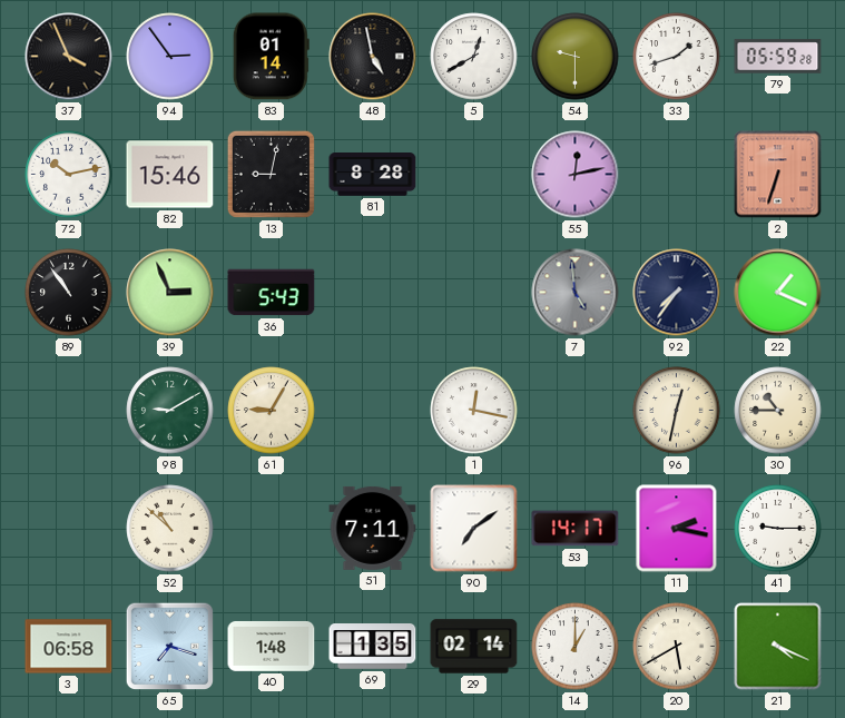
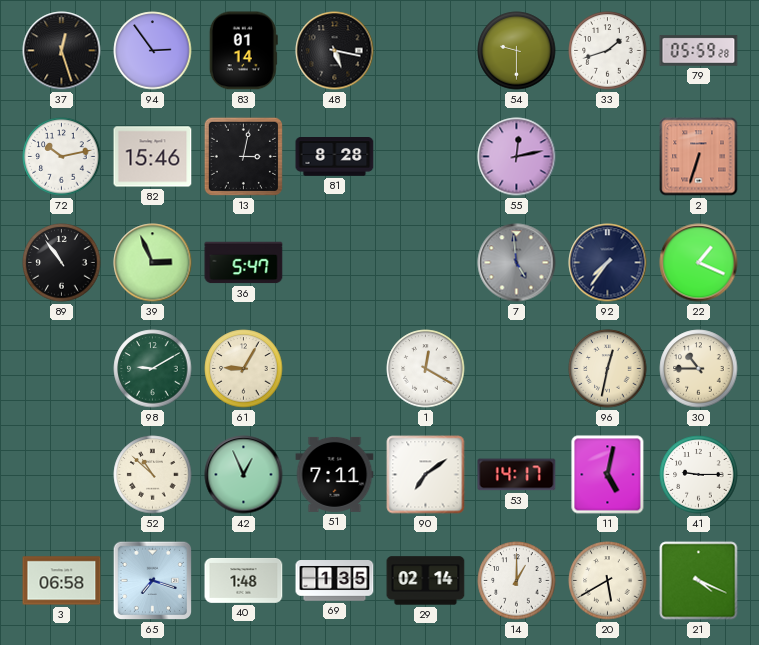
37: 3:56 -> 12:27
48: 4:58 -> 5:17
5: 12:40 -> none
13: 9:02 -> 3:02
36: 5:43 -> 5:47
1: 12:17 -> 12:20
42: none -> 12:56
11: 2:17 -> 5:02
